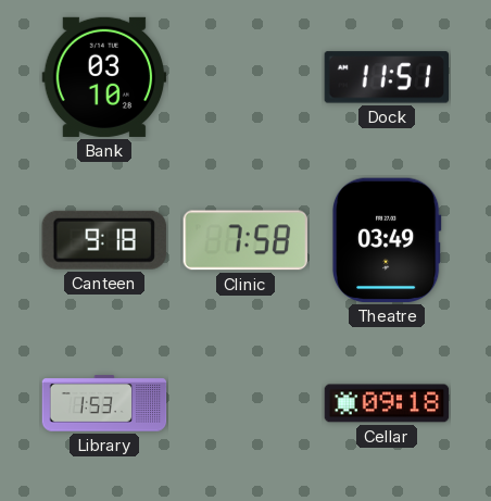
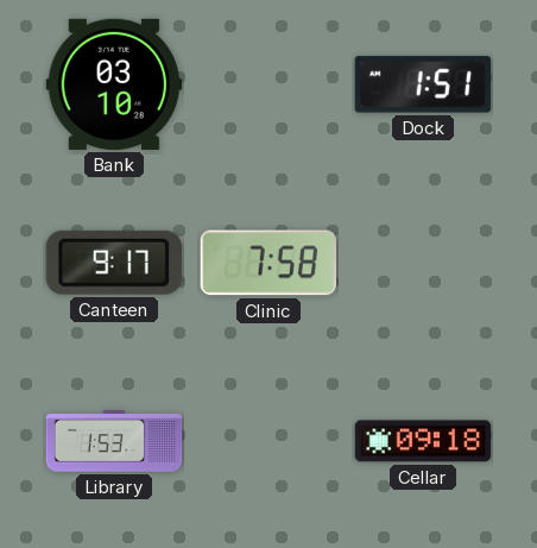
Dock: 11:51 -> 1:51
Canteen: 9:18 -> 9:17
Theatre: 03:49 -> none
